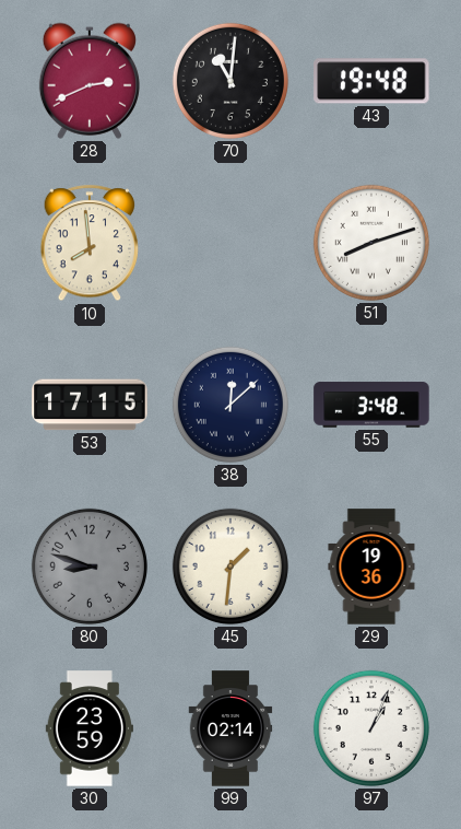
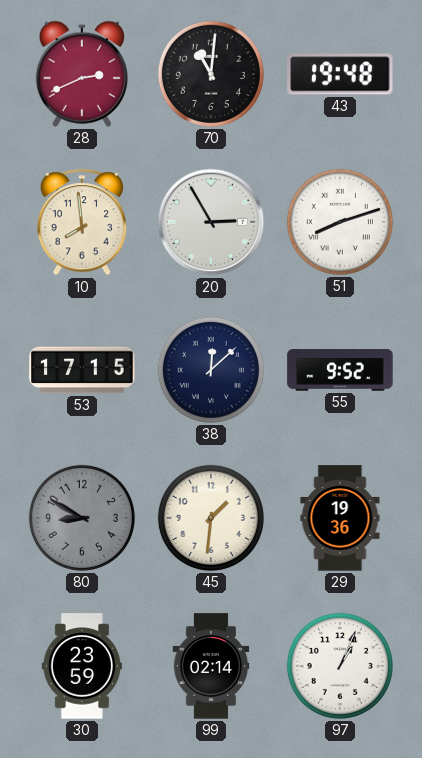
20: none -> 2:55
55: 3:48 -> 9:52
80: 8:48 -> 8:50
